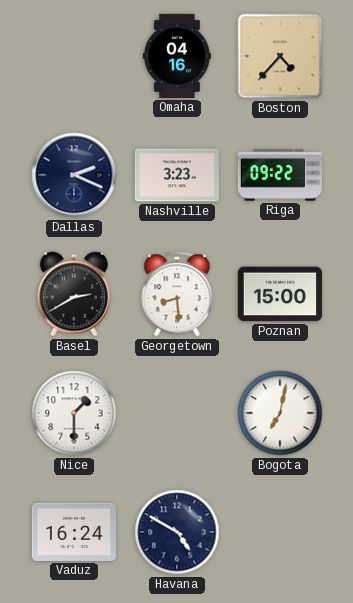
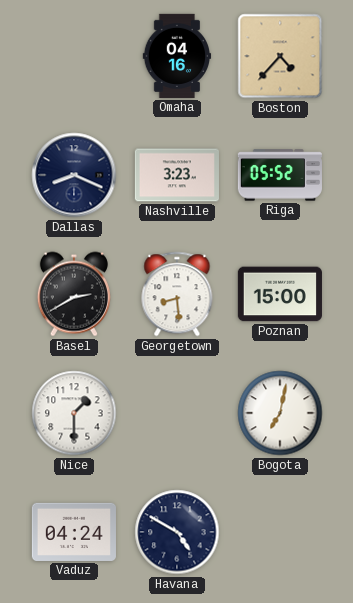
Dallas: 2:19 -> 8:19
Riga: 09:22 -> 05:52
Vaduz: 16:24 -> 04:24
